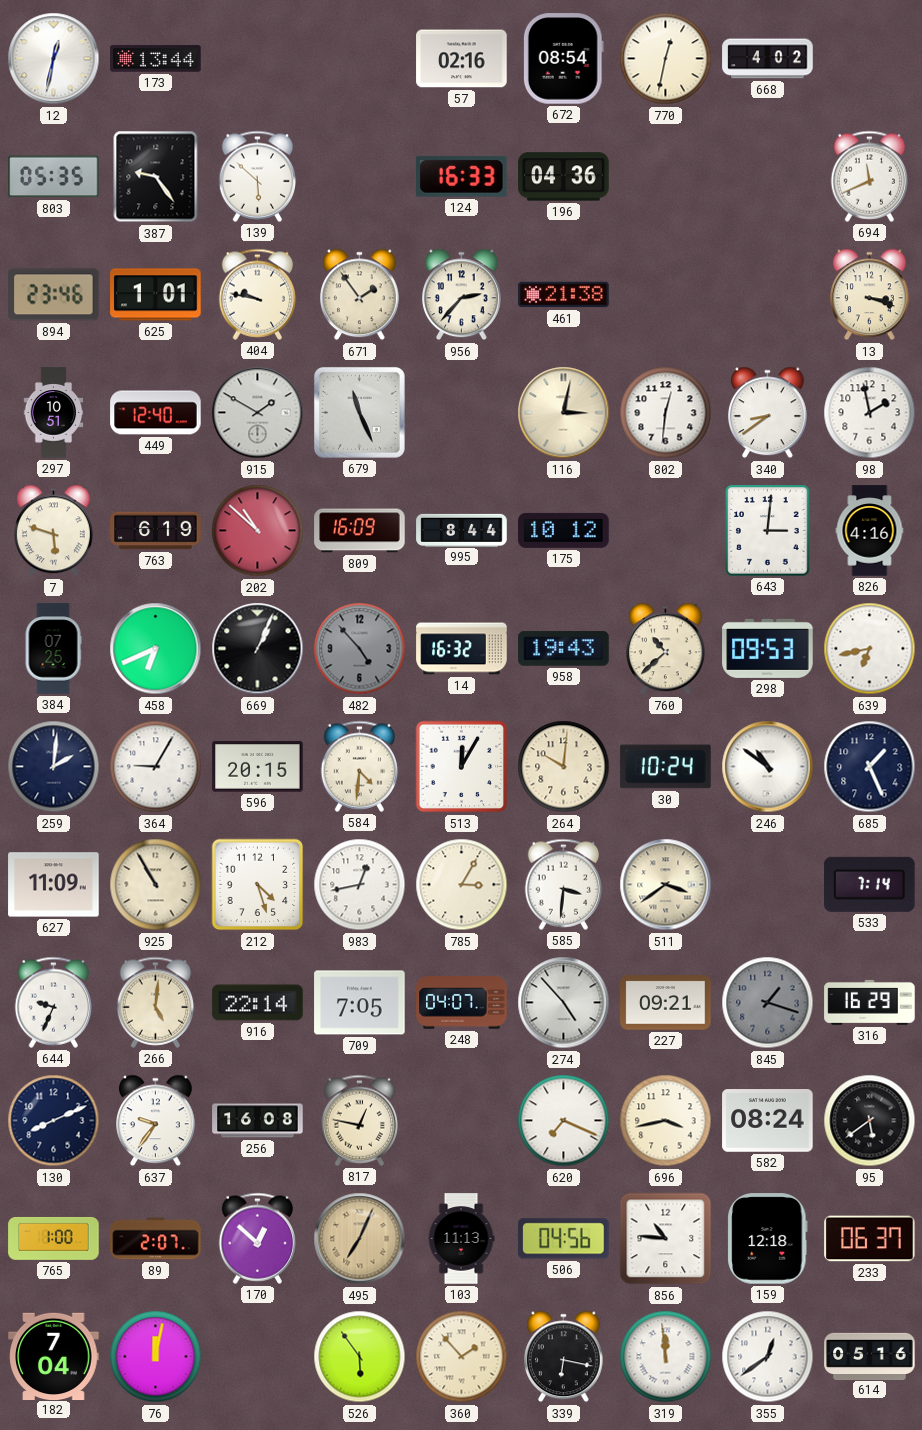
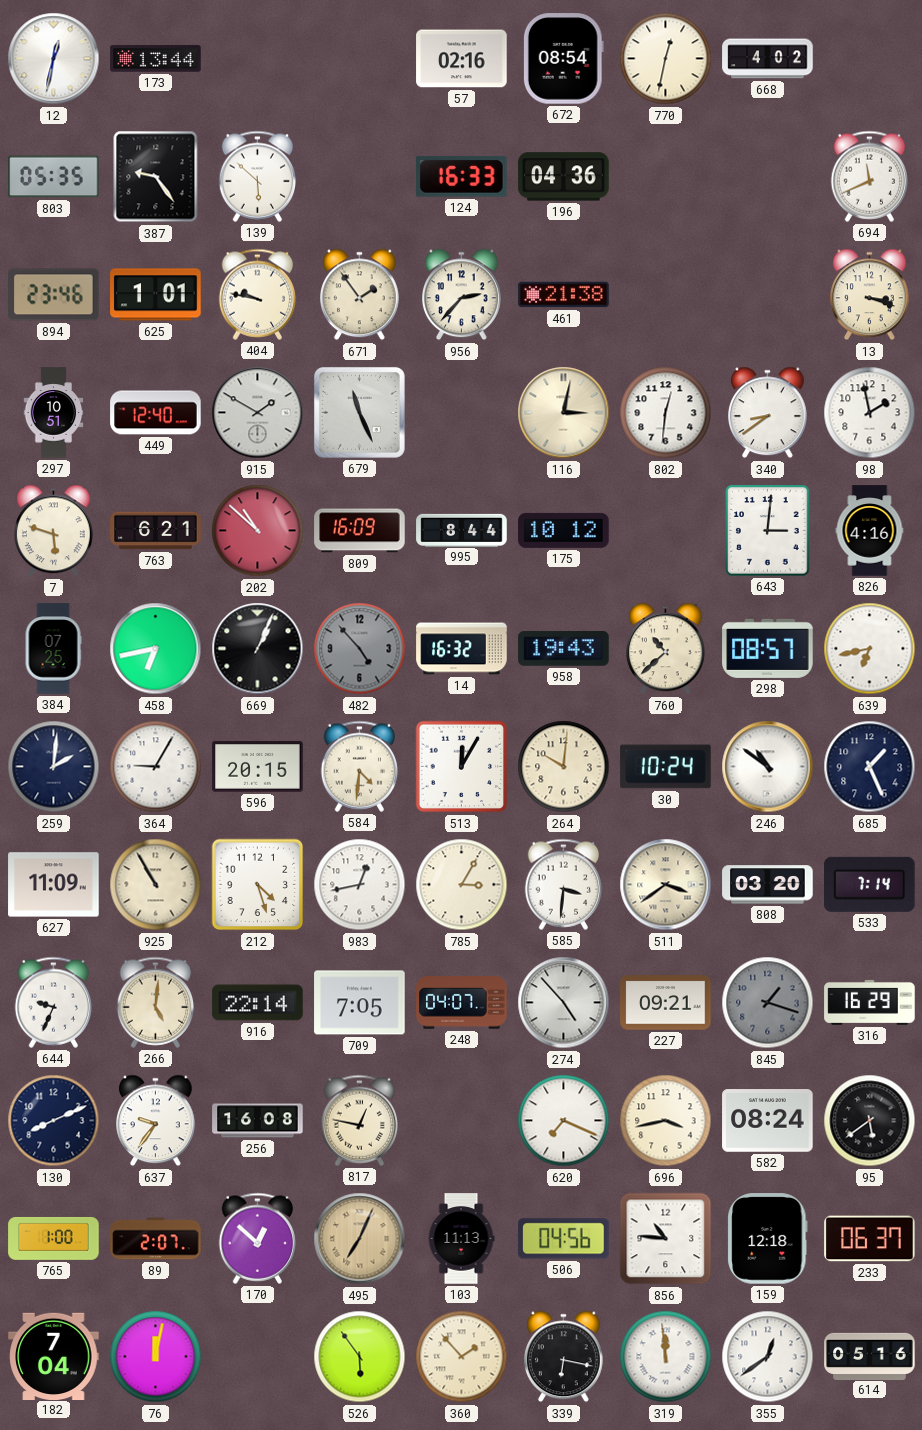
763: 6:19 -> 6:21
458: 6:41 -> 6:43
298: 09:53 -> 08:57
808: none -> 03:20
